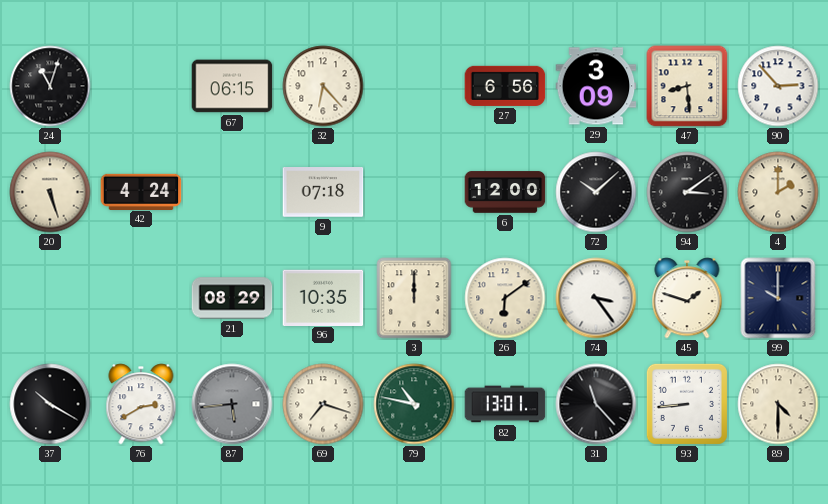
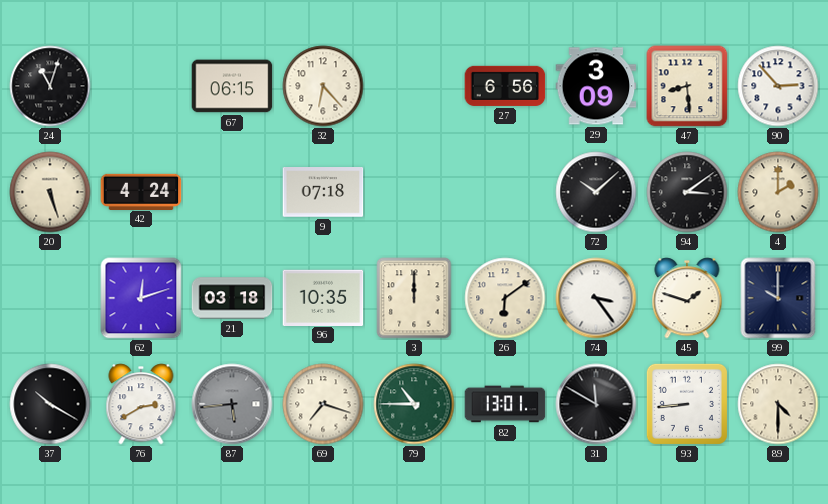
6: 12:00 -> none
62: none -> 12:12
21: 08:29 -> 03:18
79: 10:47 -> 10:45
31: 11:23 -> 11:50
